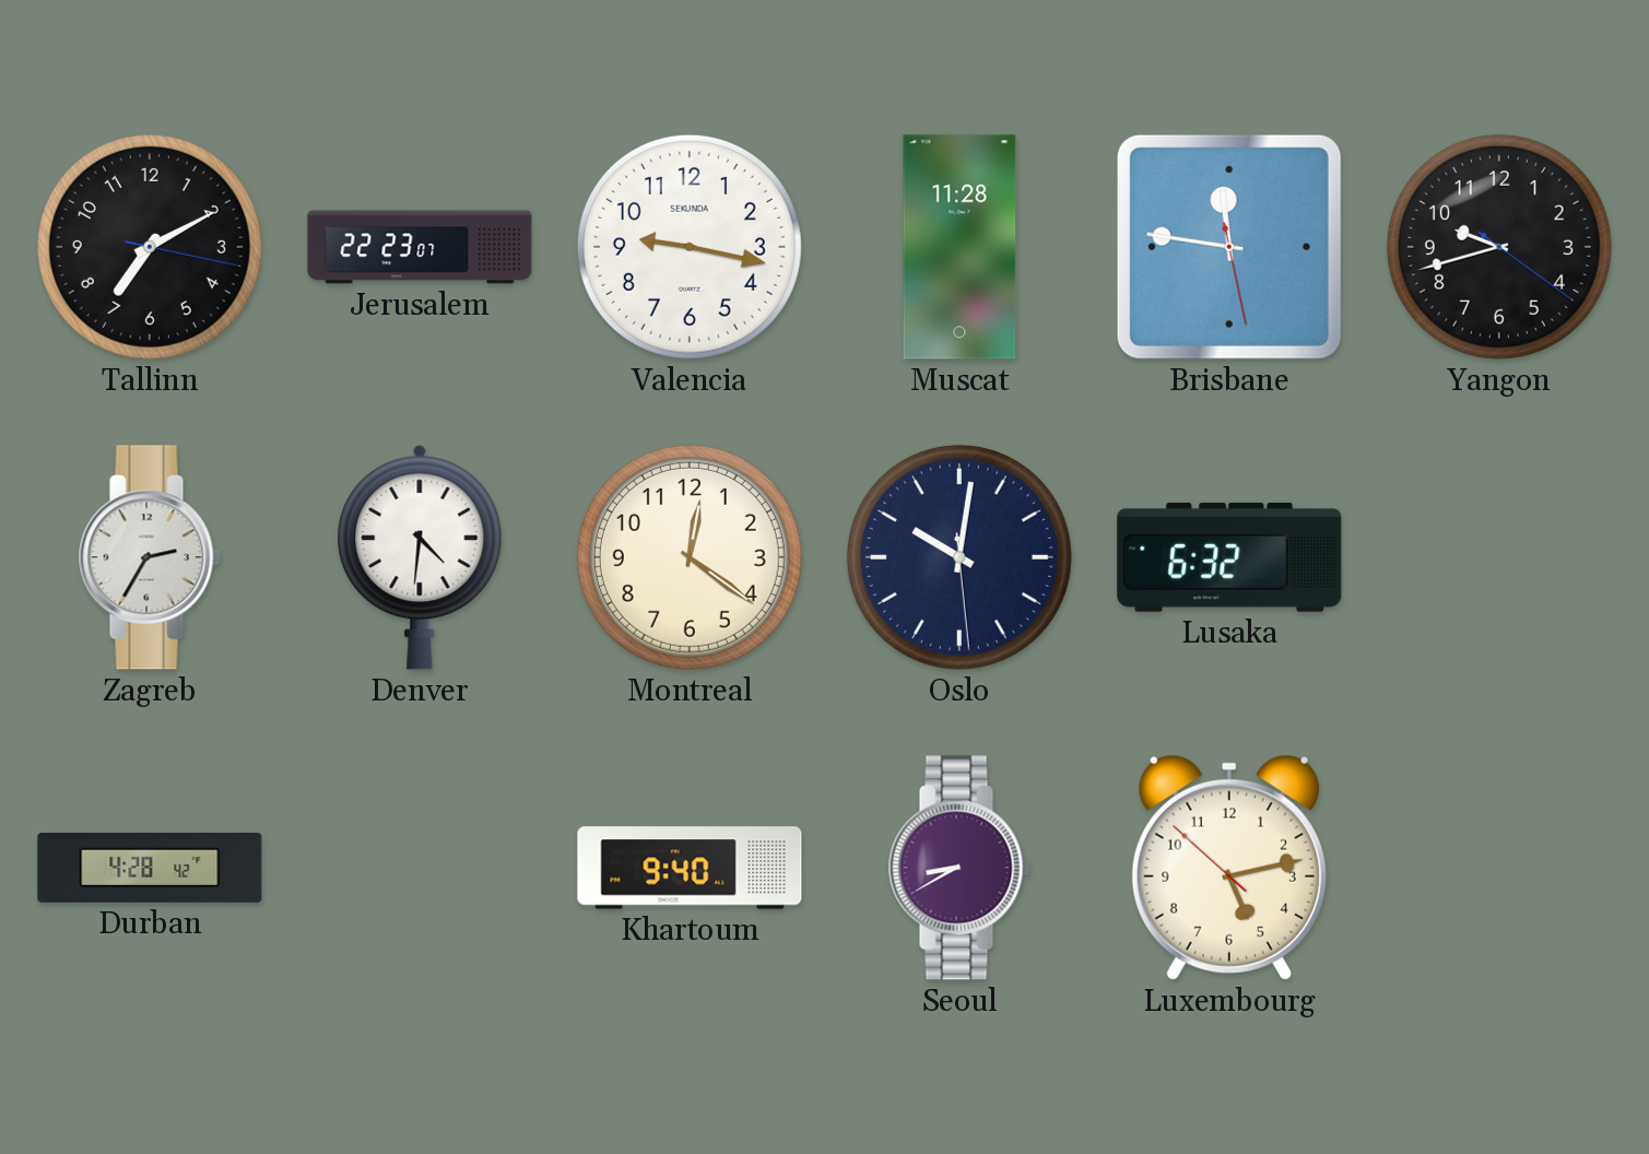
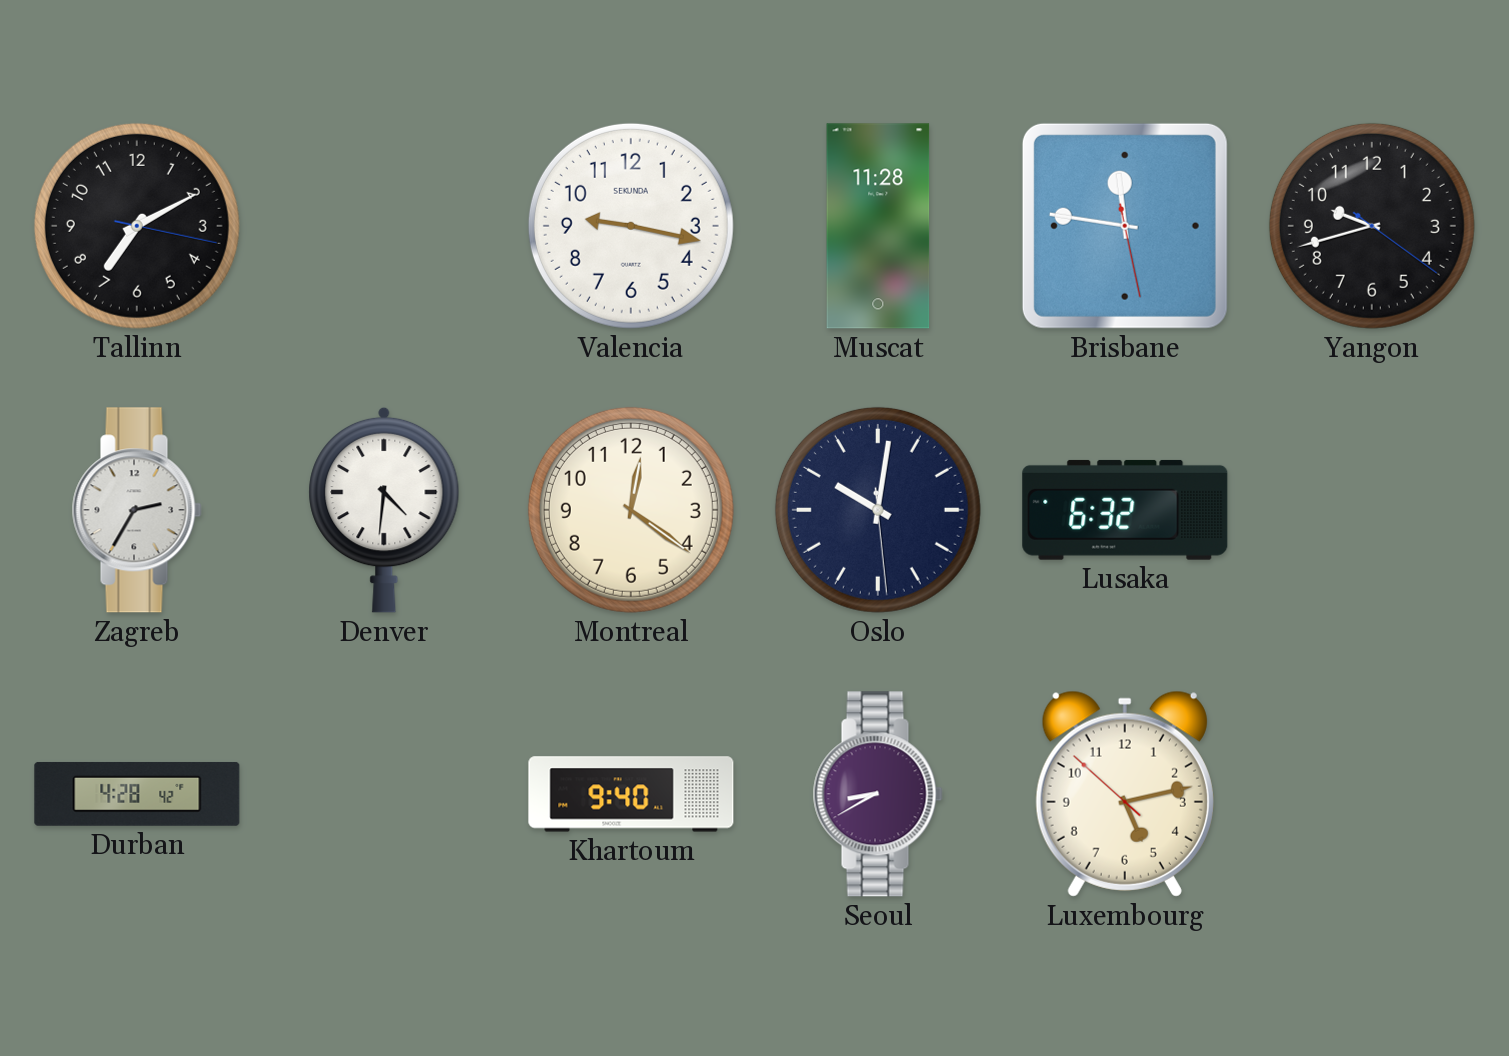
Jerusalem: 22:23 -> none
